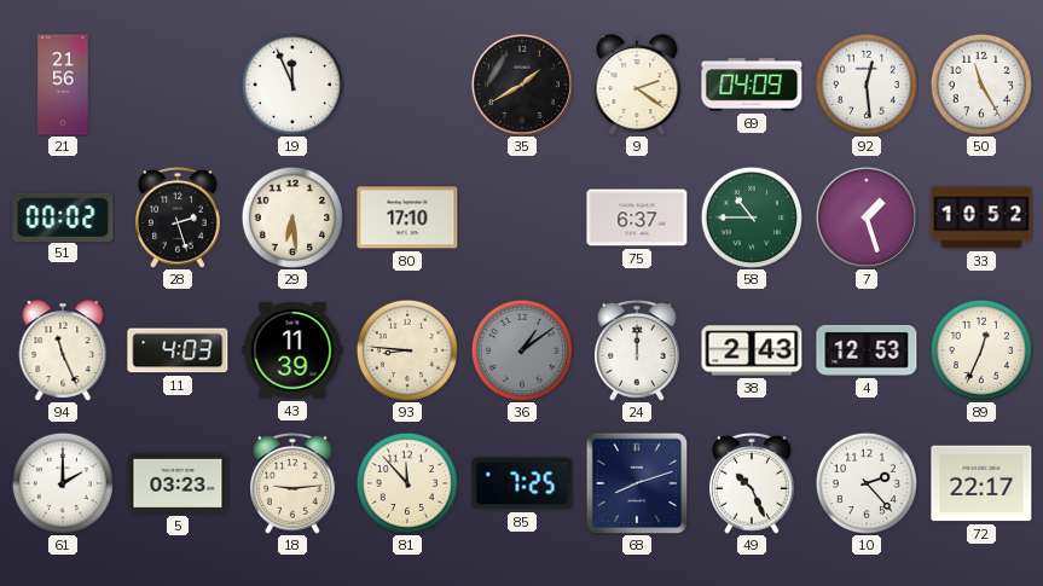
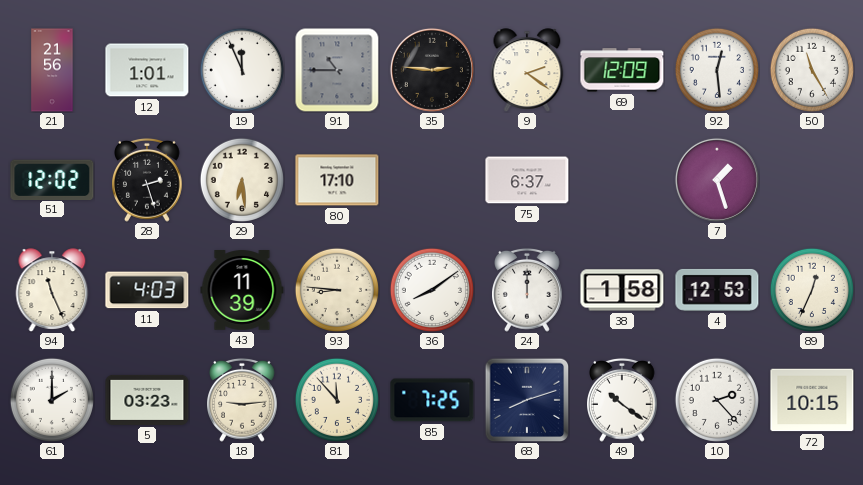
12: none -> 1:01
91: none -> 10:45
35: 1:40 -> 2:46
69: 04:09 -> 12:09
51: 00:02 -> 12:02
58: 10:45 -> none
33: 10:52 -> none
36: 1:09 -> 8:09
36 dial: grey -> white
38: 2:43 -> 1:58
49: 10:26 -> 10:21
72: 22:17 -> 10:15
